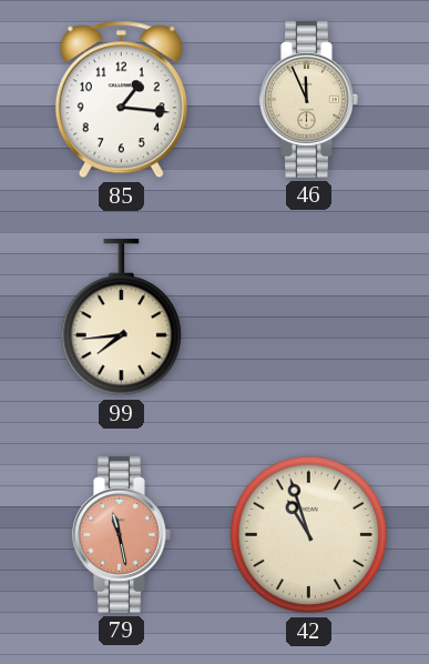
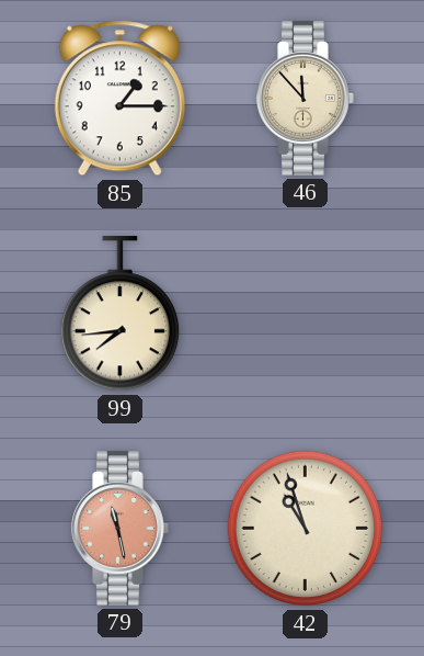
85: 1:16 -> 1:15
46: 11:56 -> 11:53
